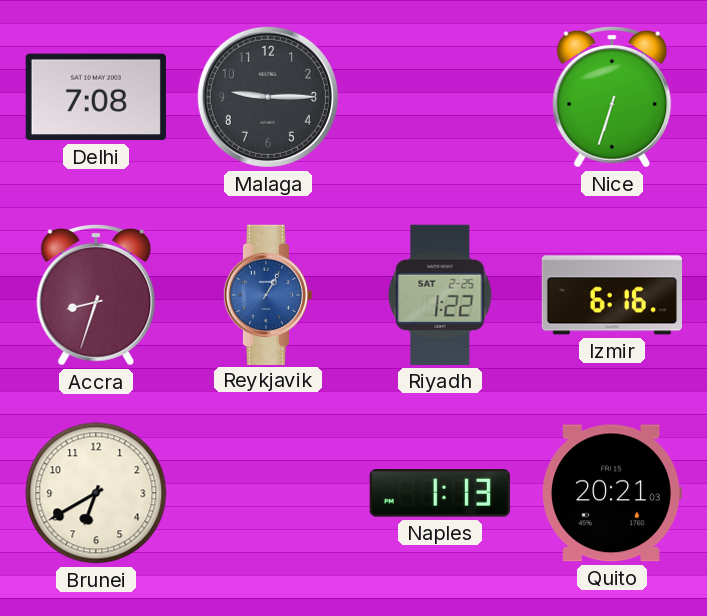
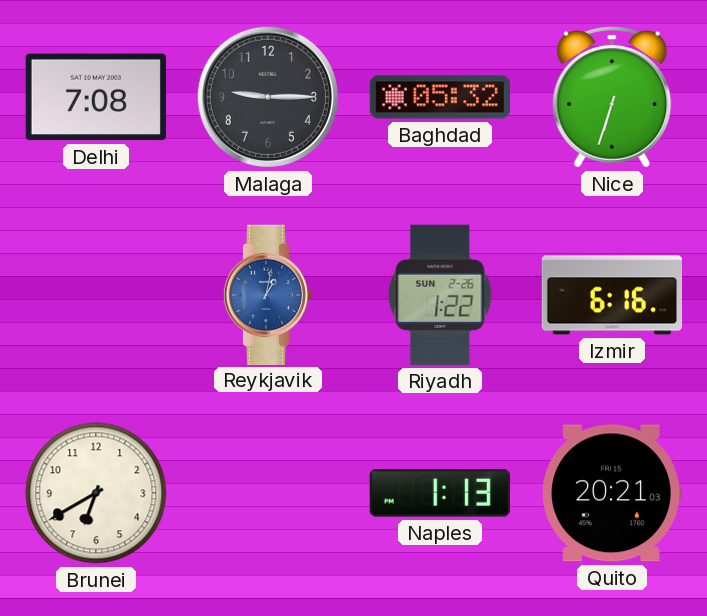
Baghdad: none -> 05:32
Accra: 8:33 -> none
Reykjavik: 1:05 -> 1:02
Riyadh date: SAT 2-25 -> SUN 2-26
